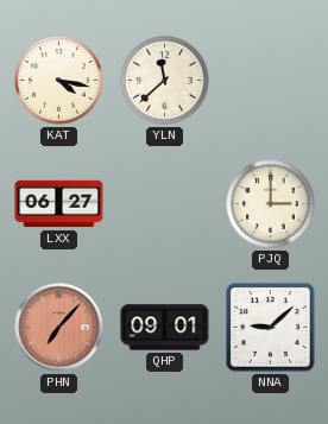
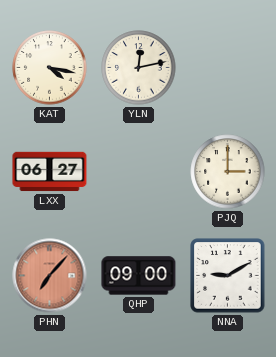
YLN: 11:38 -> 12:13
QHP: 09:01 -> 09:00
NNA: 9:08 -> 9:10
